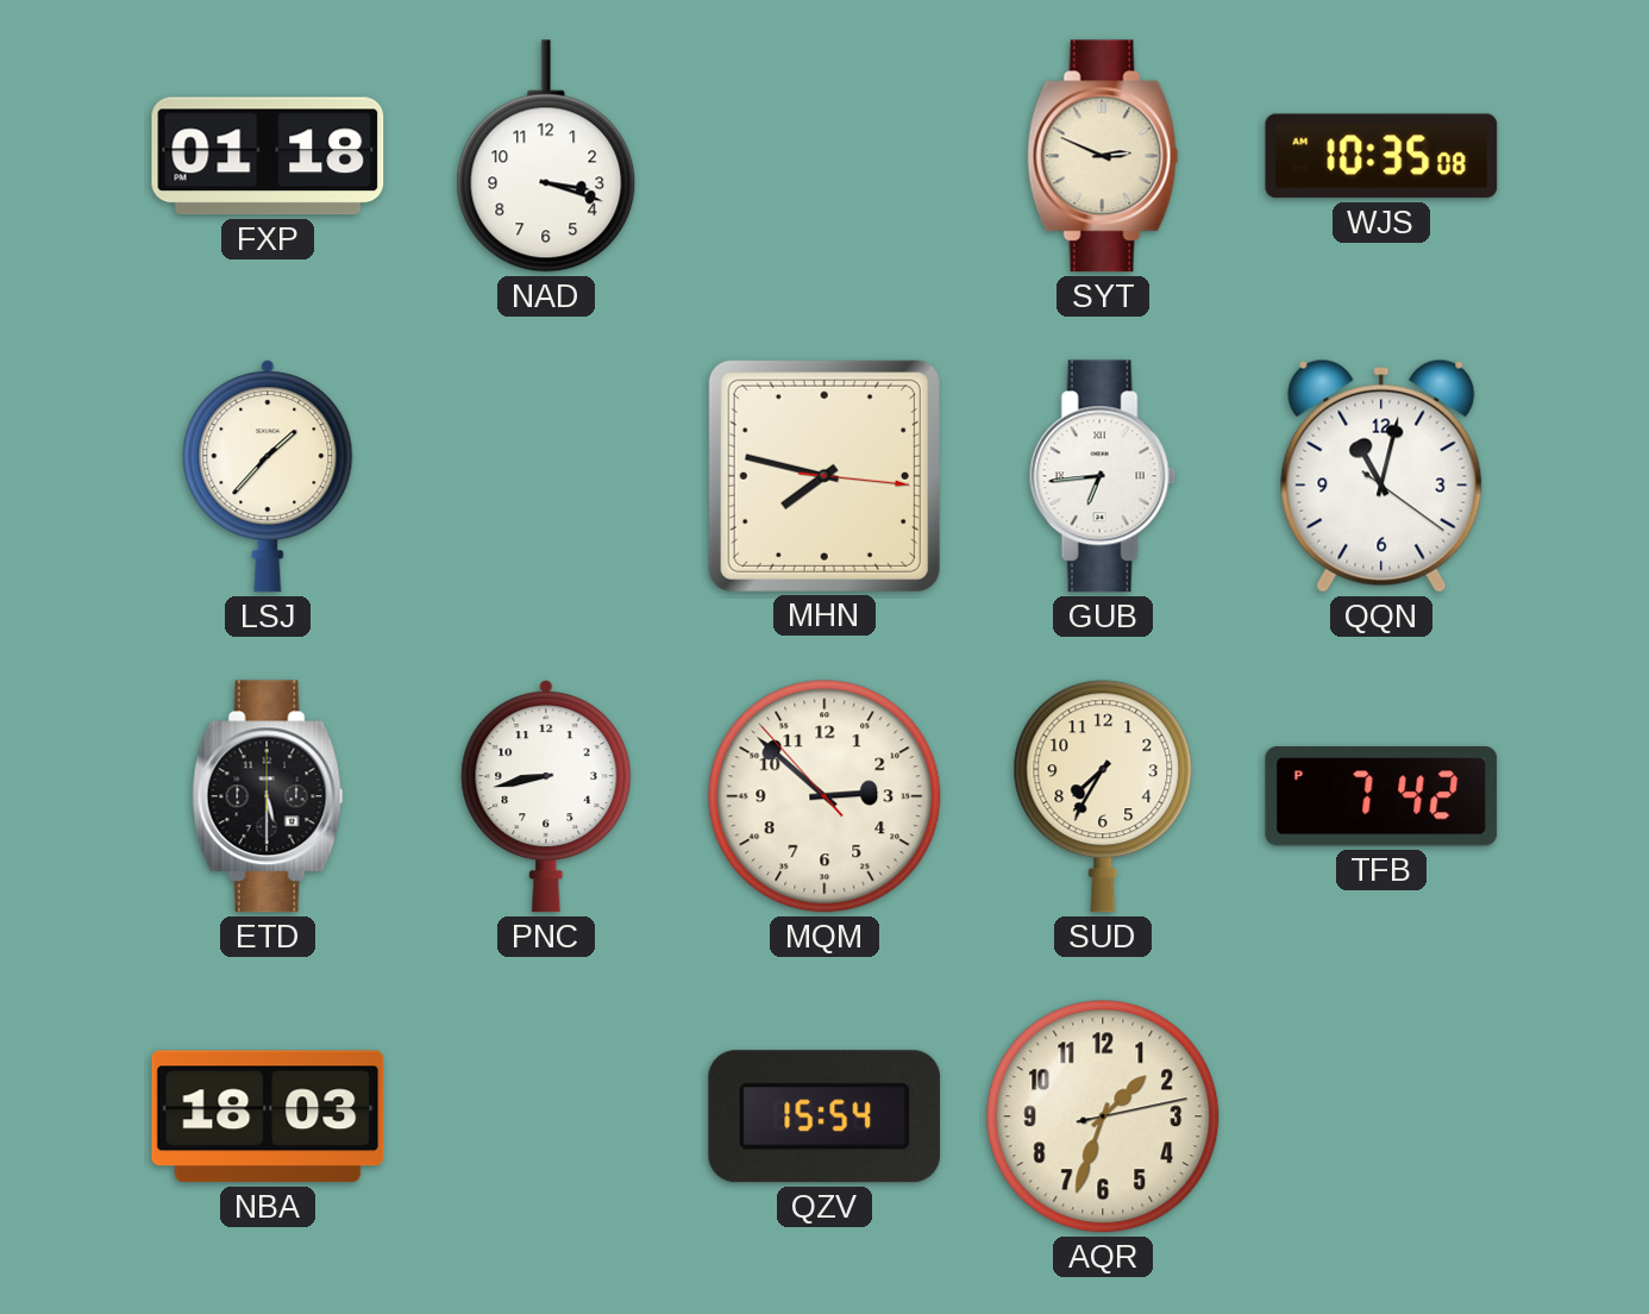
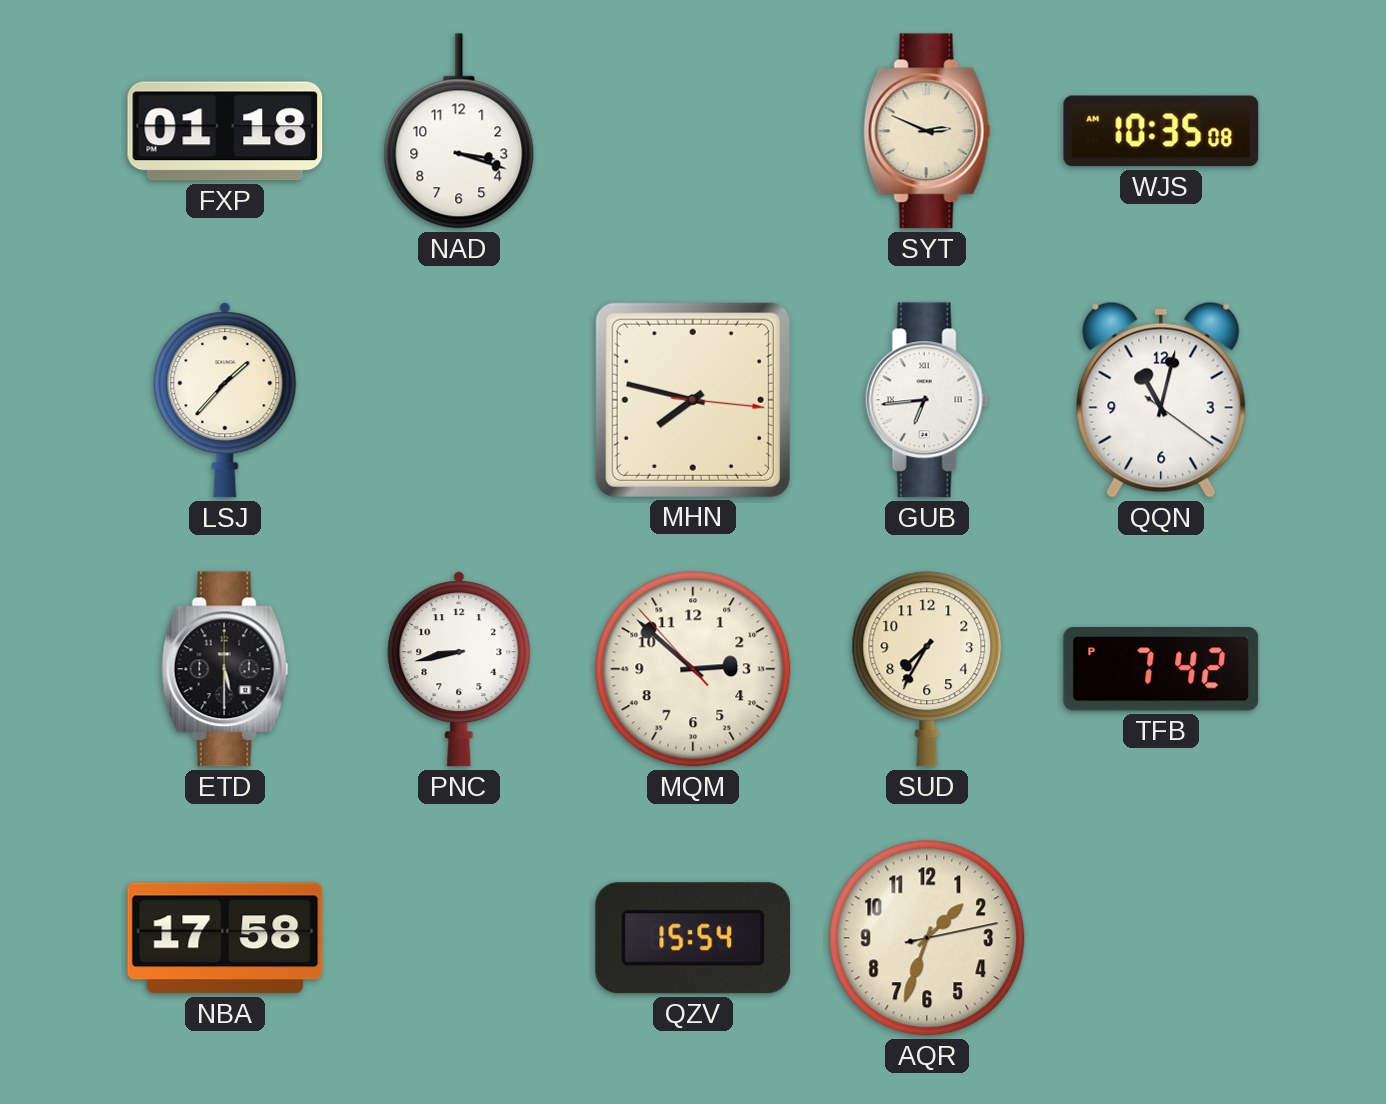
NBA: 18:03 -> 17:58
